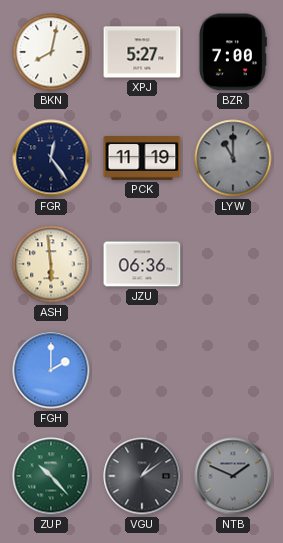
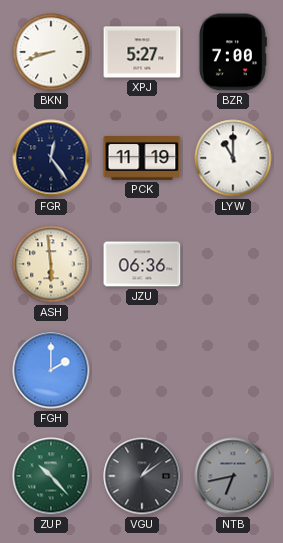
BKN: 8:02 -> 8:42
LYW dial: grey -> white
NTB: 1:49 -> 6:43
